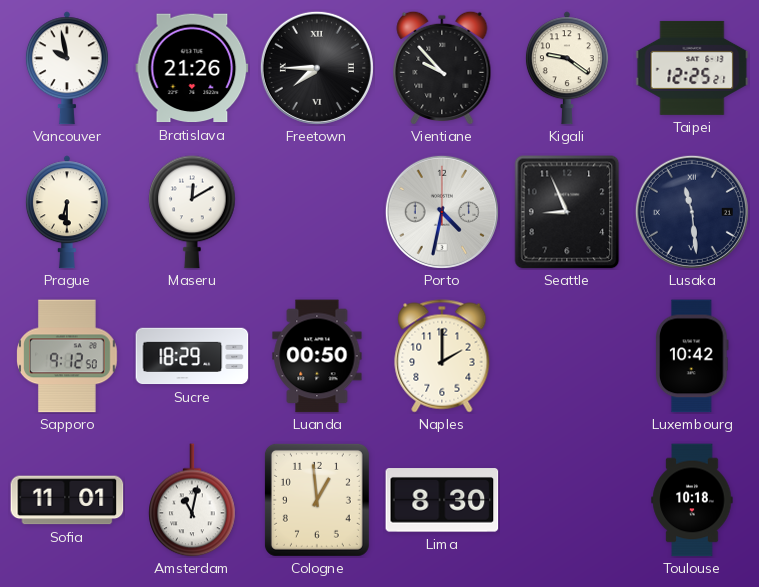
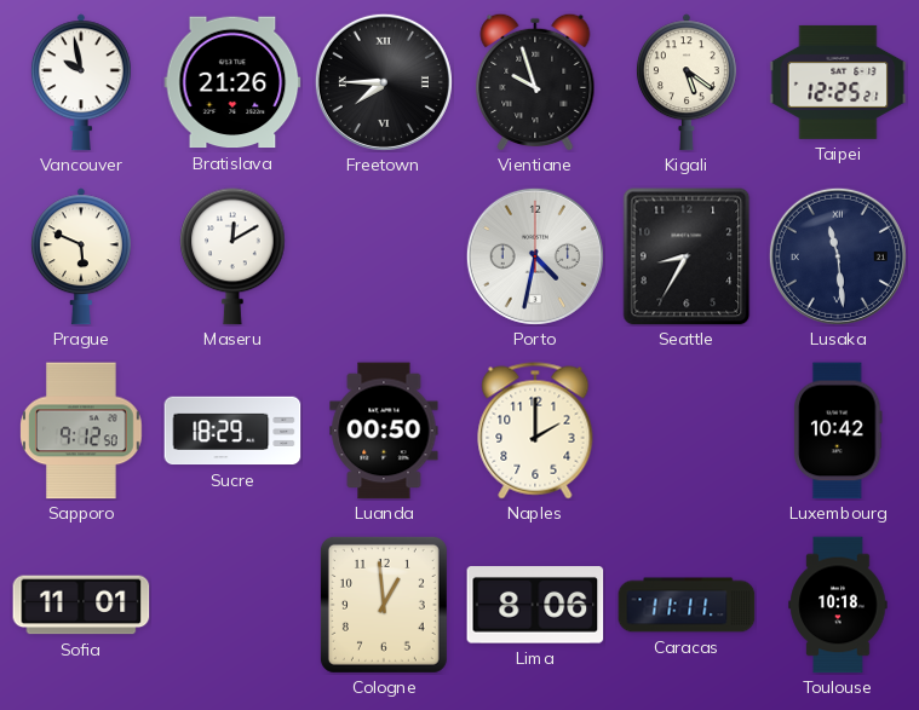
Vientiane: 9:53 -> 9:57
Kigali: 9:21 -> 5:21
Prague: 6:30 -> 5:49
Seattle: 8:56 -> 8:35
Amsterdam: 11:02 -> none
Lima: 8:30 -> 8:06
Caracas: none -> 11:11
